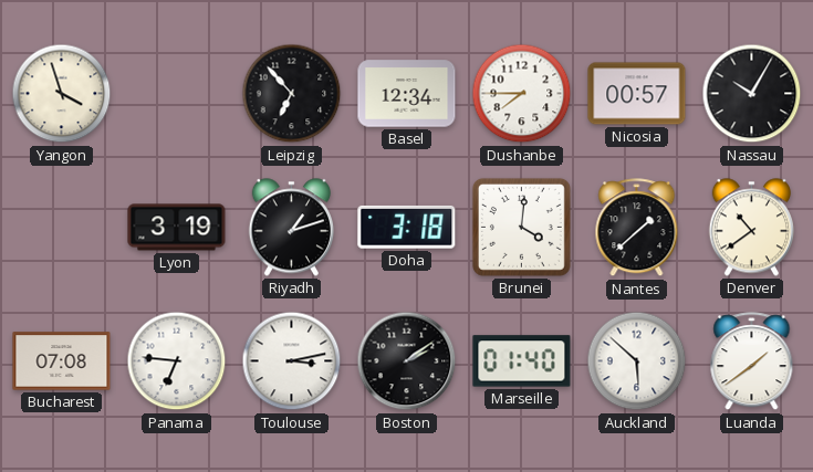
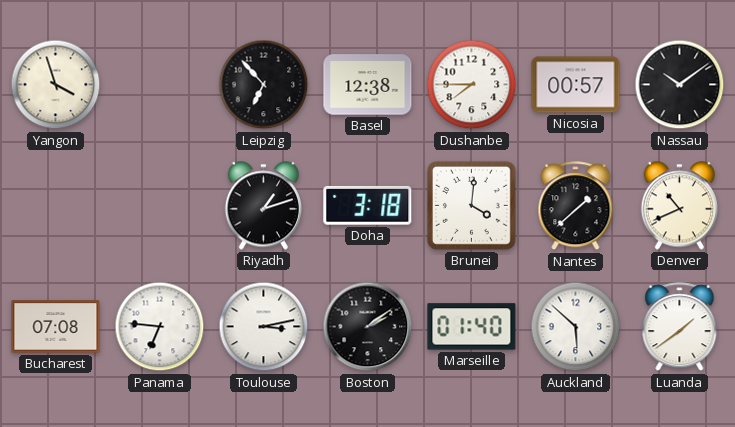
Basel: 12:34 -> 12:38
Nassau: 10:05 -> 10:09
Lyon: 3:19 -> none
Denver: 10:39 -> 10:41
